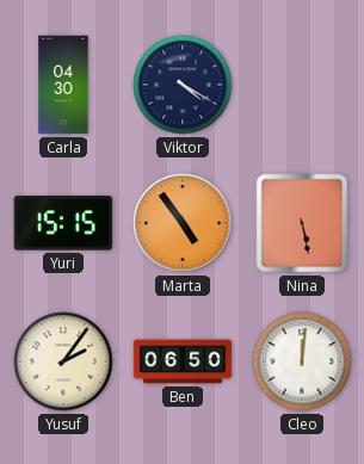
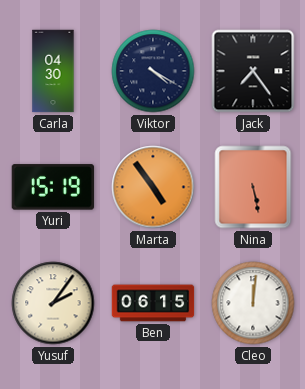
Jack: none -> 7:24
Yuri: 15:15 -> 15:19
Ben: 06:50 -> 06:15
